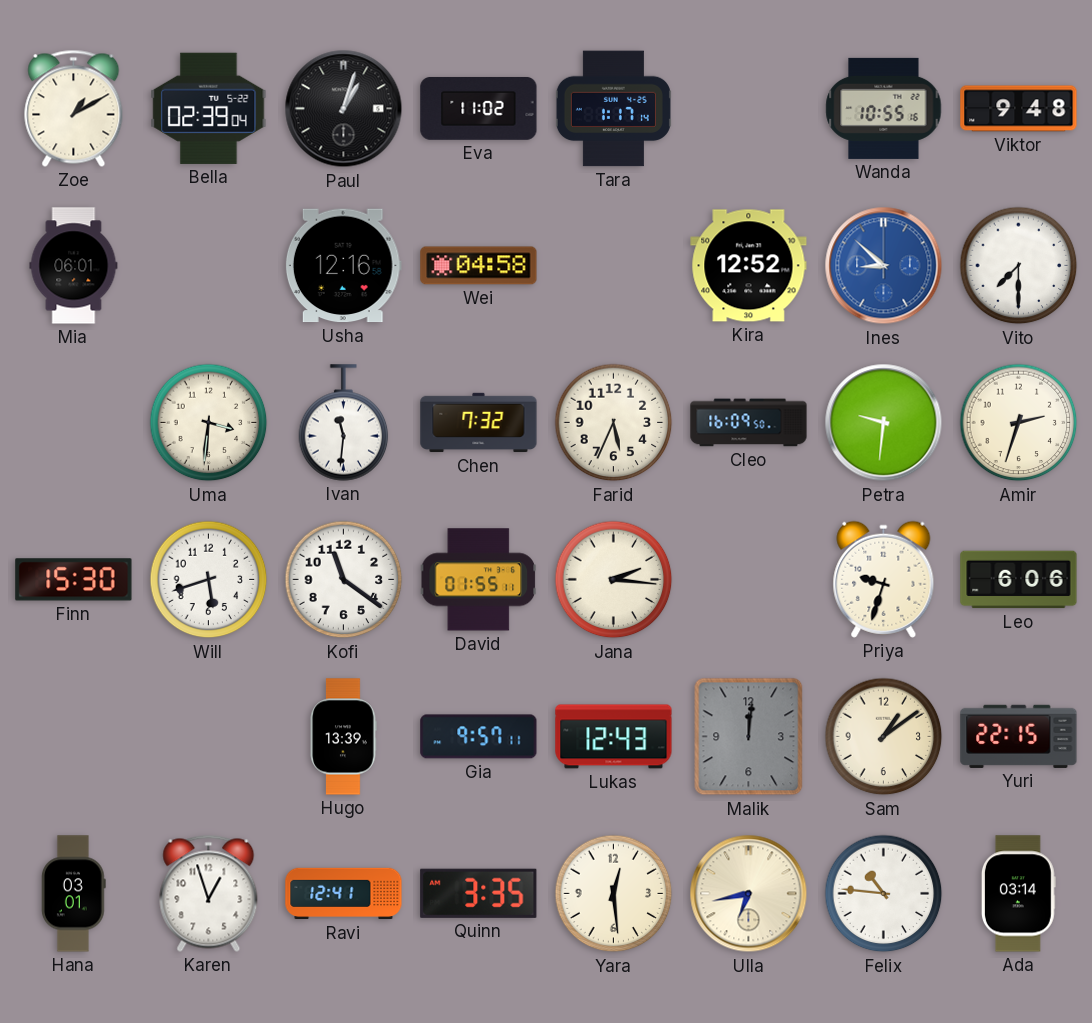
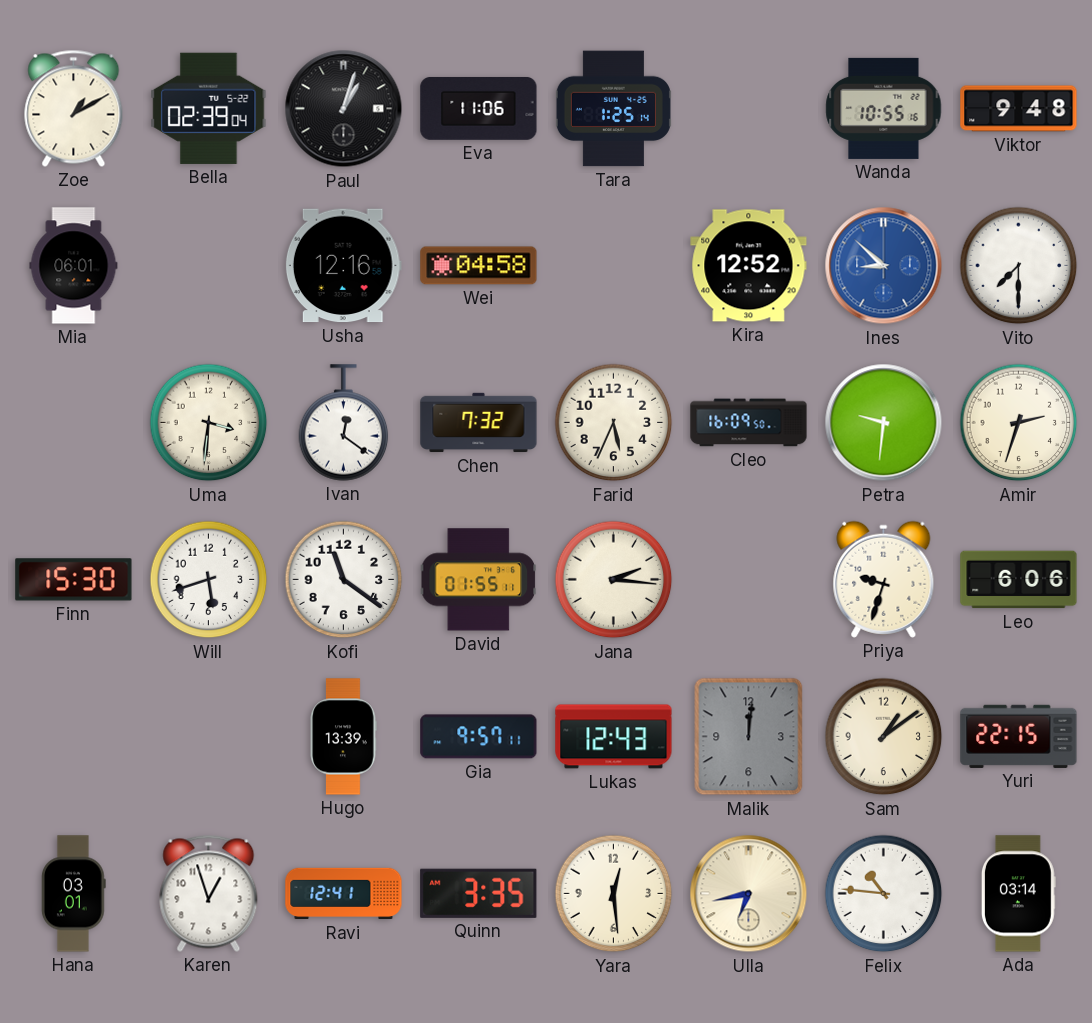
Eva: 11:02 -> 11:06
Tara: 1:17 -> 1:25
Ivan: 11:31 -> 12:21
